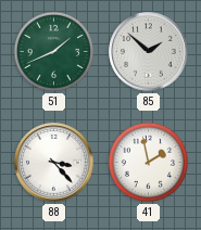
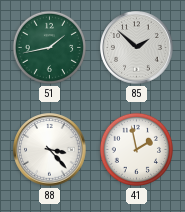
51: 1:41 -> 1:43
